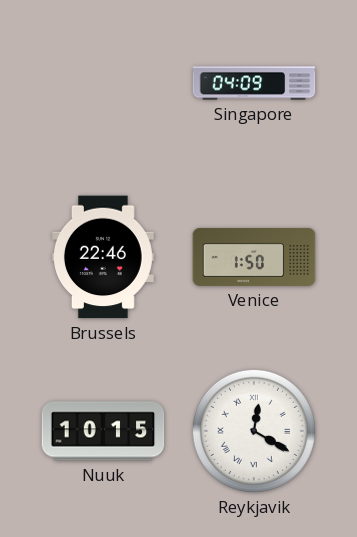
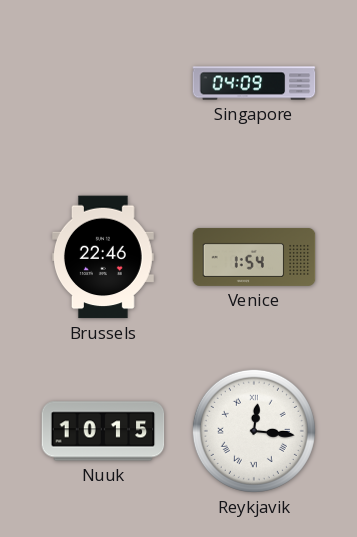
Venice: 1:50 -> 1:54
Reykjavik: 12:20 -> 12:16
